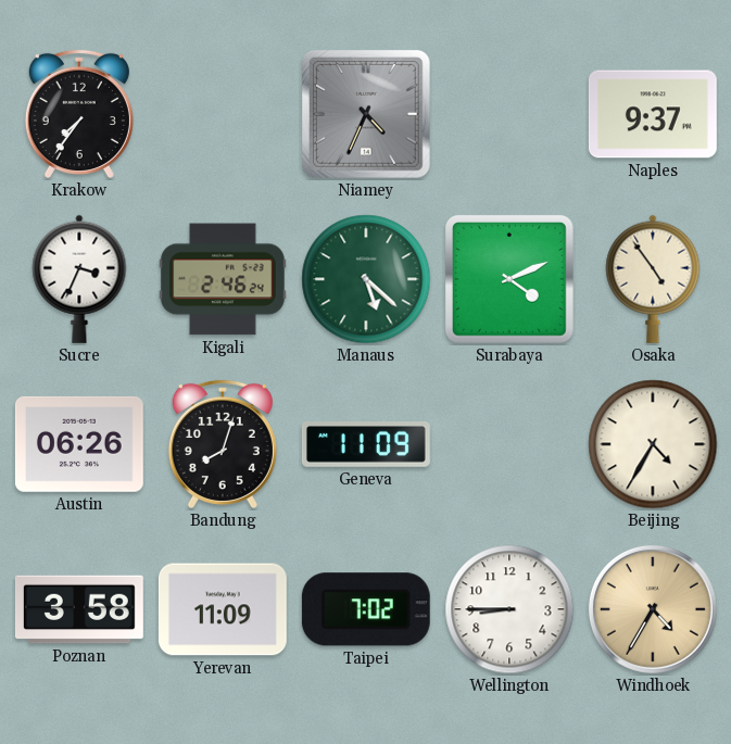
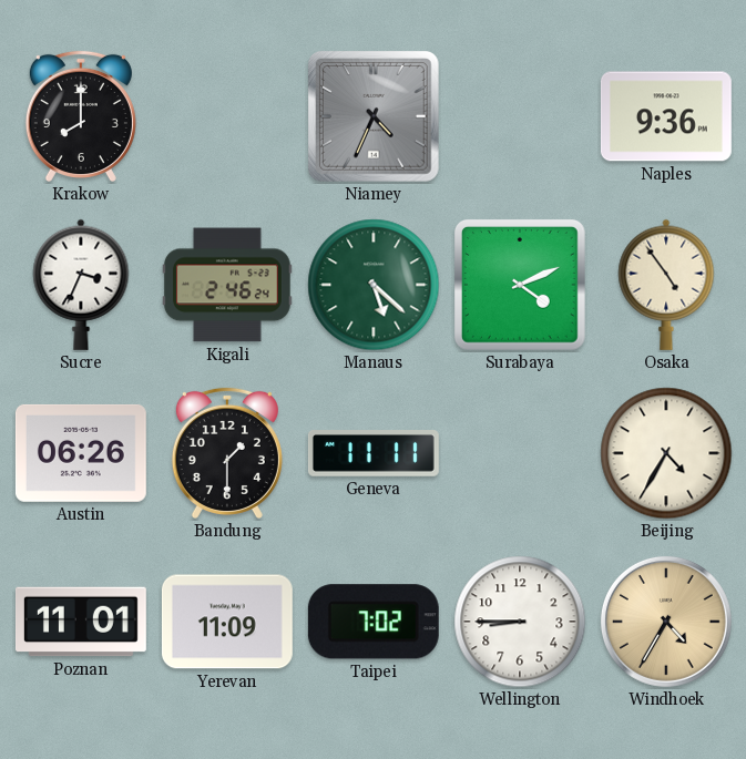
Krakow: 7:36 -> 8:00
Naples: 9:37 -> 9:36
Bandung: 8:03 -> 1:30
Geneva: 11:09 -> 11:11
Poznan: 3:58 -> 11:01
